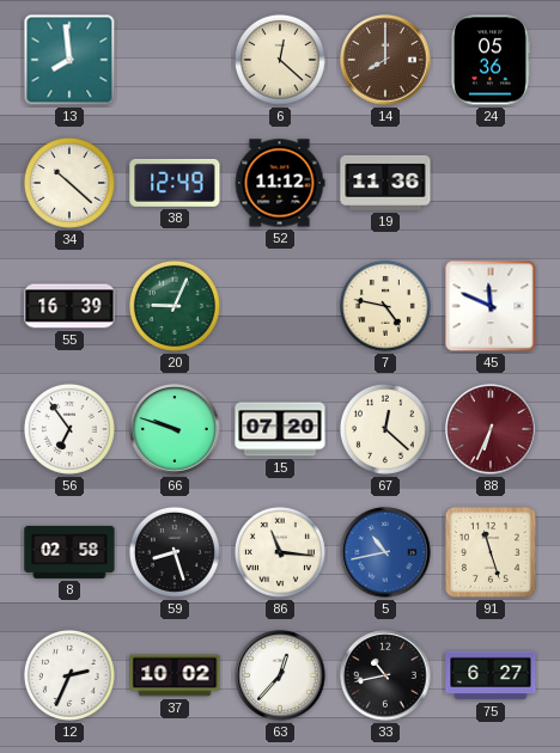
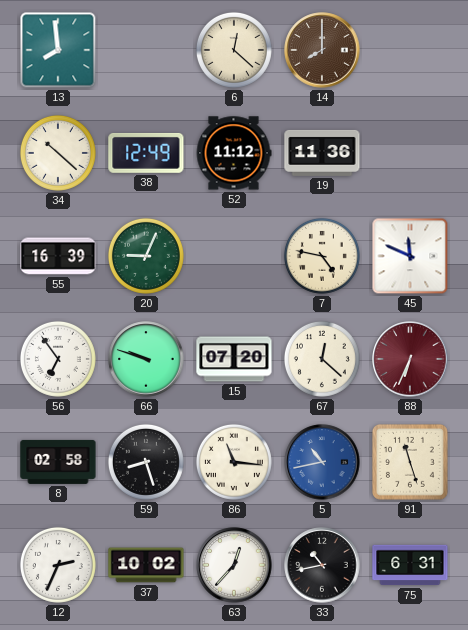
24: 05:36 -> none
75: 6:27 -> 6:31
